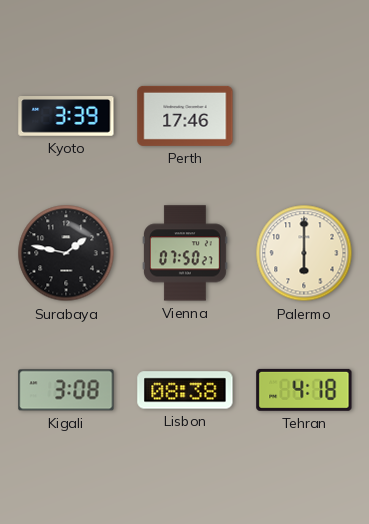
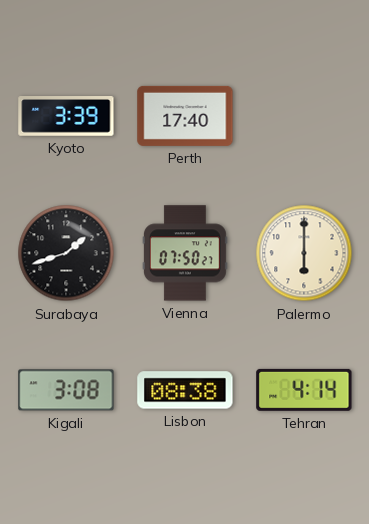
Perth: 17:46 -> 17:40
Surabaya: 1:47 -> 1:42
Tehran: 4:18 -> 4:14
